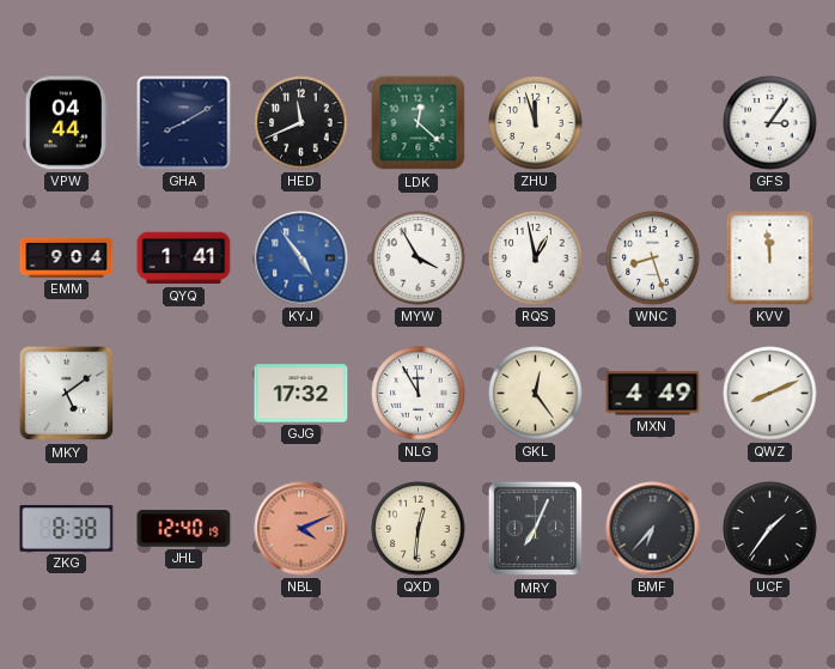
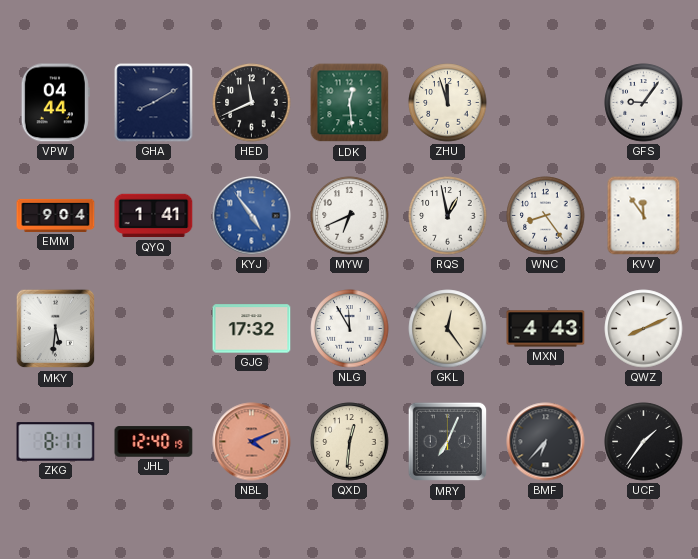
LDK: 12:22 -> 12:29
GFS: 3:06 -> 9:06
MYW: 3:55 -> 6:41
WNC: 8:27 -> 8:24
KVV: 11:59 -> 11:54
MKY: 5:09 -> 5:31
MXN: 4:49 -> 4:43
ZKG: 8:38 -> 8:11
